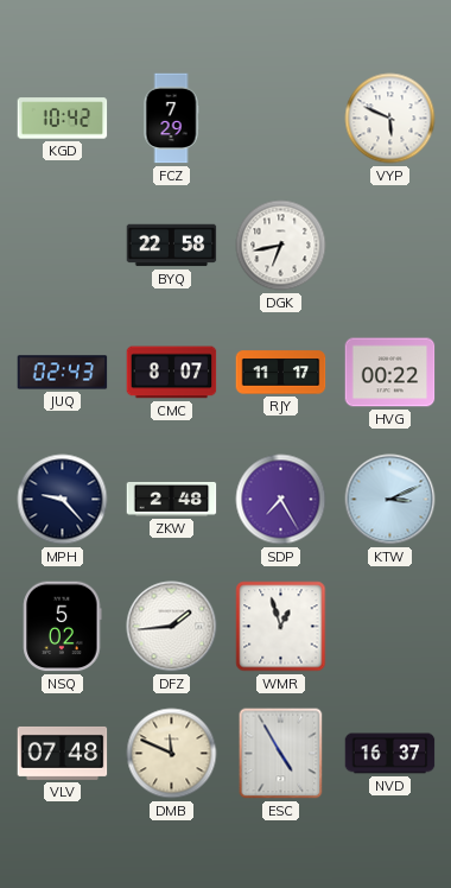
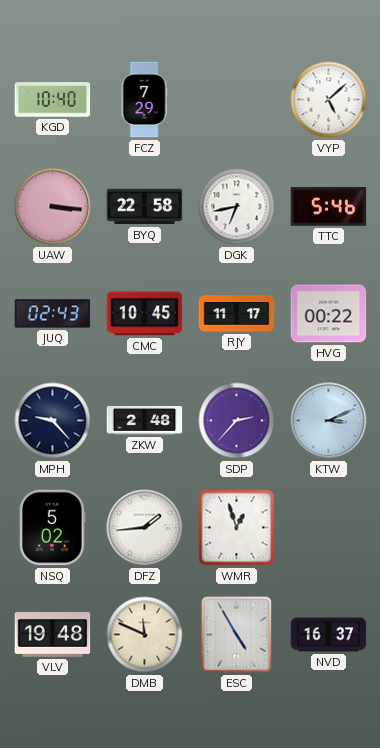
KGD: 10:42 -> 10:40
VYP: 5:49 -> 5:08
UAW: none -> 3:16
TTC: none -> 5:46
CMC: 8:07 -> 10:45
SDP: 7:25 -> 2:37
VLV: 07:48 -> 19:48
